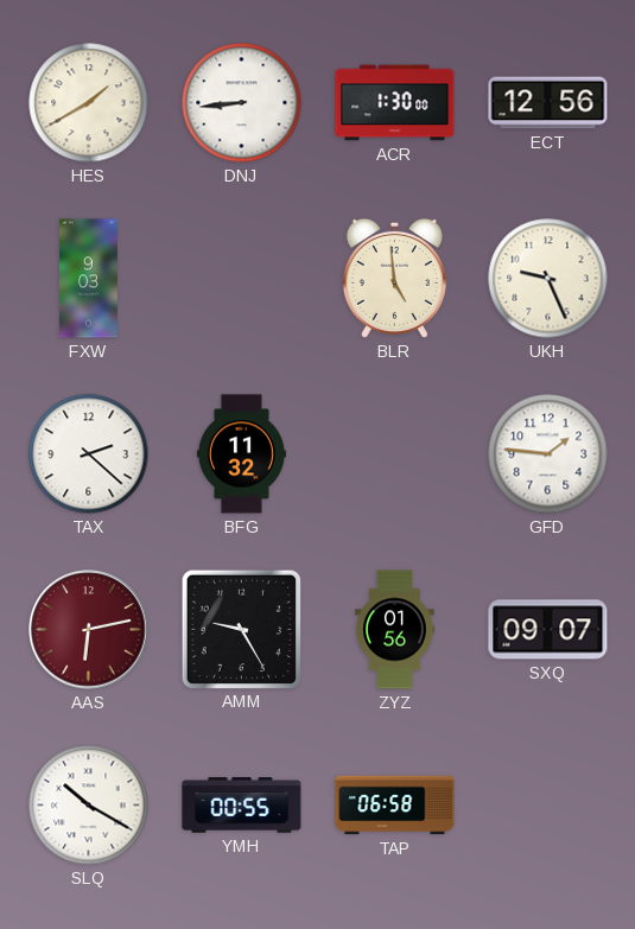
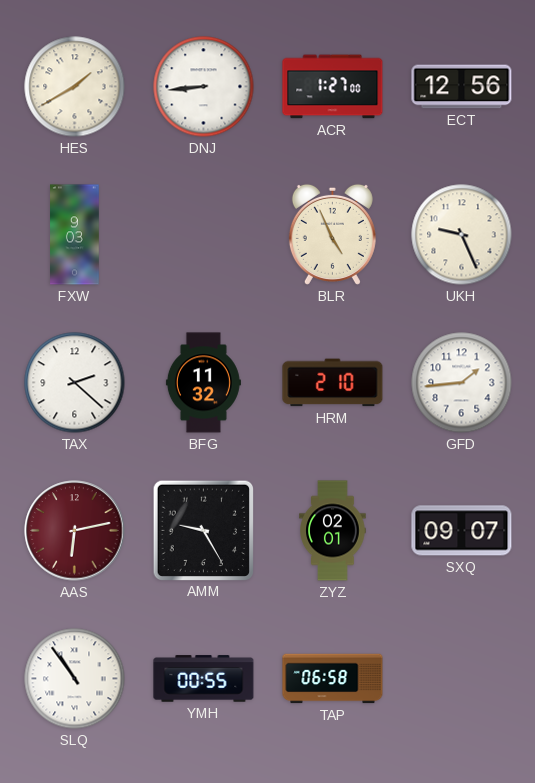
ACR: 1:30 -> 1:27
BLR: 4:59 -> 4:56
HRM: none -> 2:10
GFD: 1:46 -> 1:44
ZYZ: 01:56 -> 02:01
SLQ: 10:20 -> 10:54
